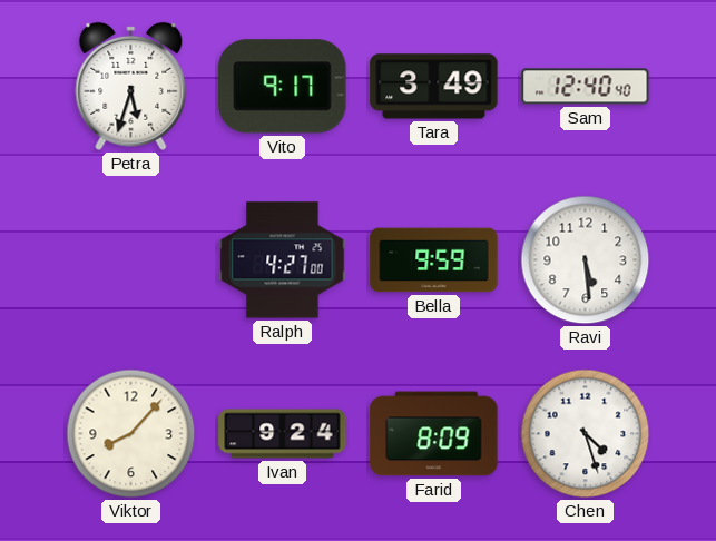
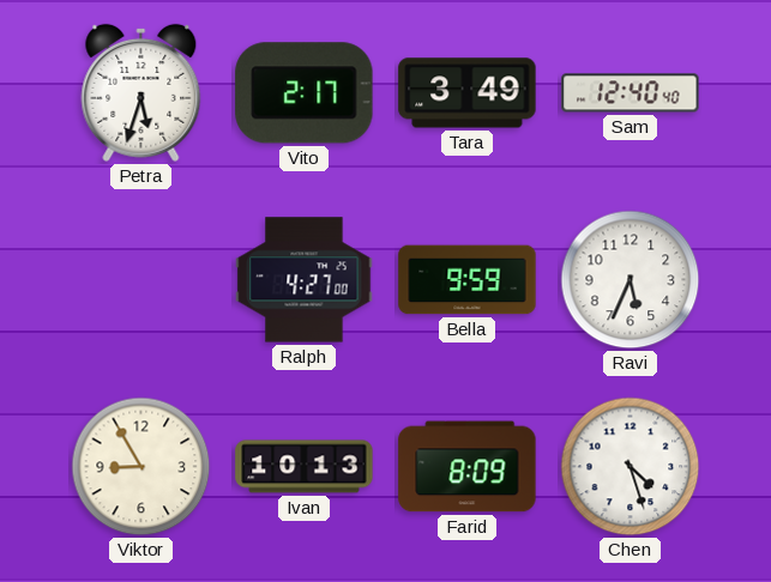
Vito: 9:17 -> 2:17
Ravi: 5:29 -> 5:34
Viktor: 8:07 -> 8:55
Ivan: 9:24 -> 10:13
